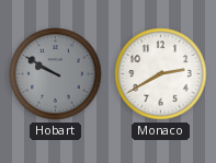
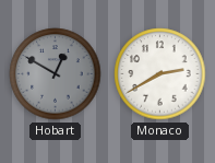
Hobart: 9:50 -> 12:50
